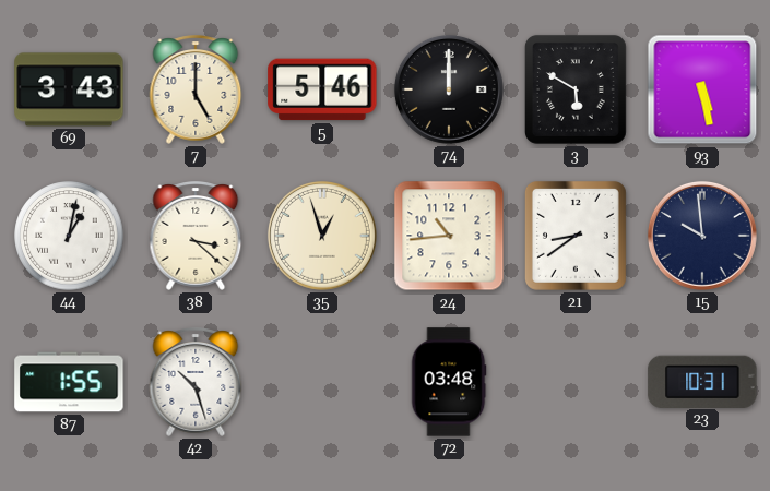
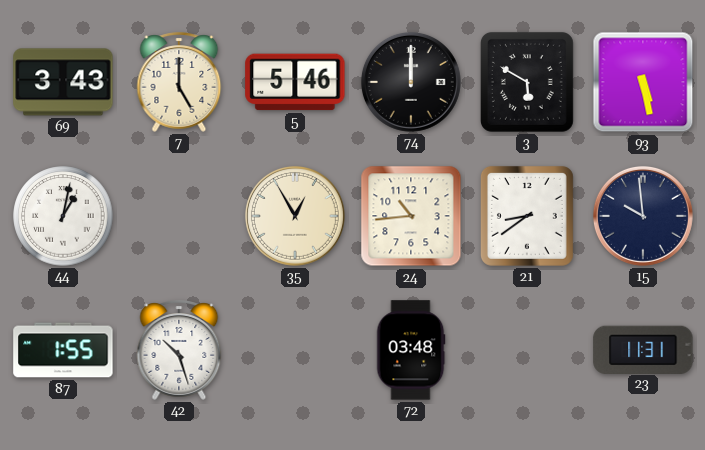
38: 3:22 -> none
35: 12:57 -> 12:55
23: 10:31 -> 11:31
